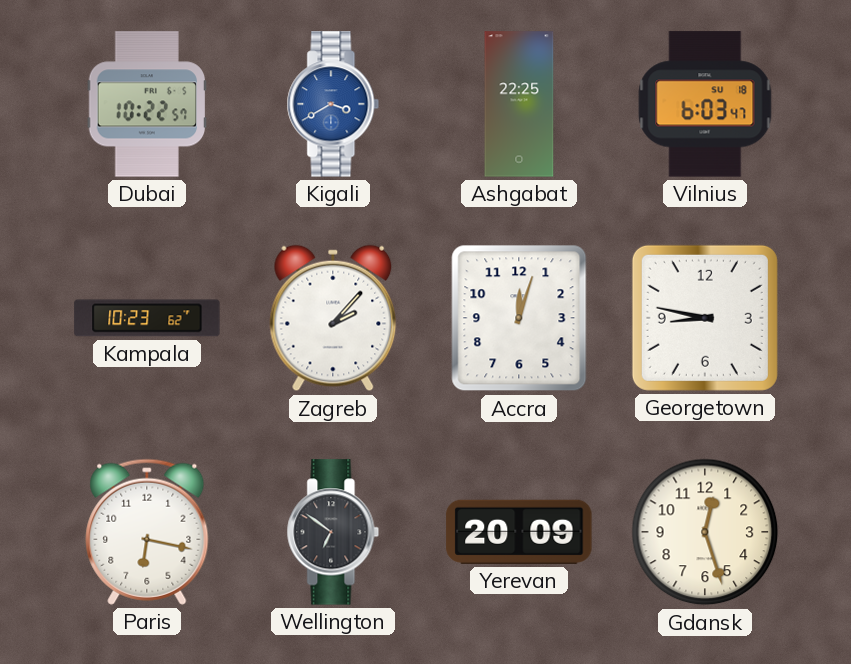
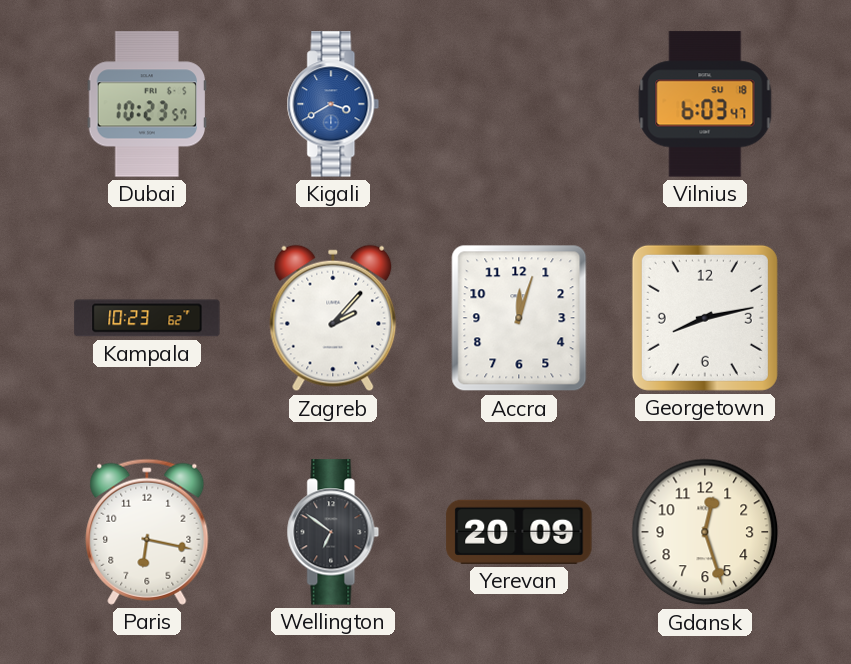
Dubai: 10:22 -> 10:23
Ashgabat: 22:25 -> none
Georgetown: 8:47 -> 8:13
